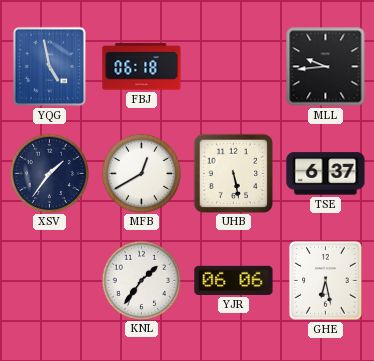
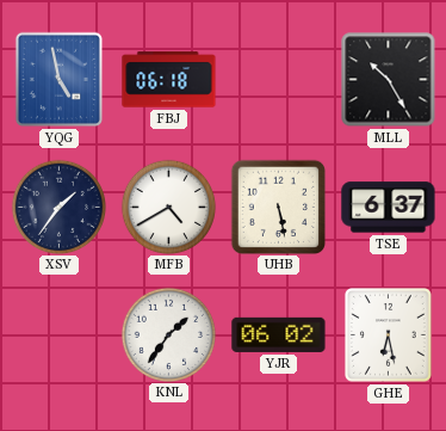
MLL: 9:44 -> 10:25
MFB: 12:40 -> 4:40
YJR: 06:06 -> 06:02
